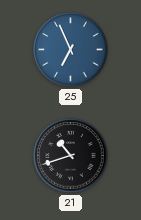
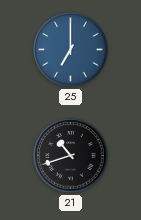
25: 6:56 -> 7:00
